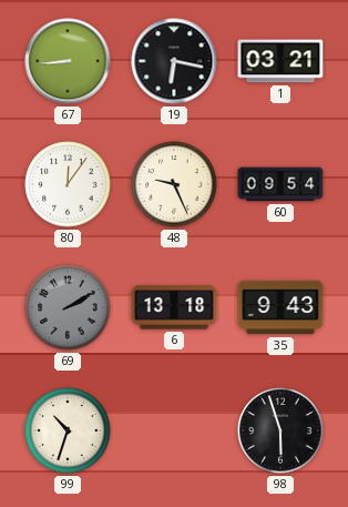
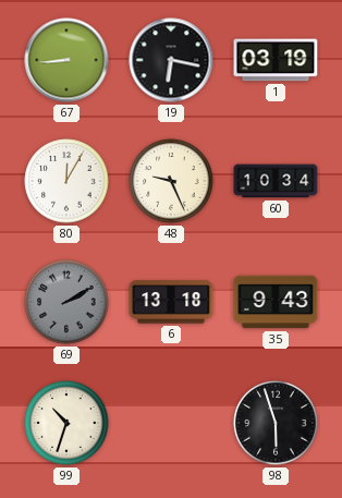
1: 03:21 -> 03:19
80: 12:06 -> 12:05
60: 09:54 -> 10:34
